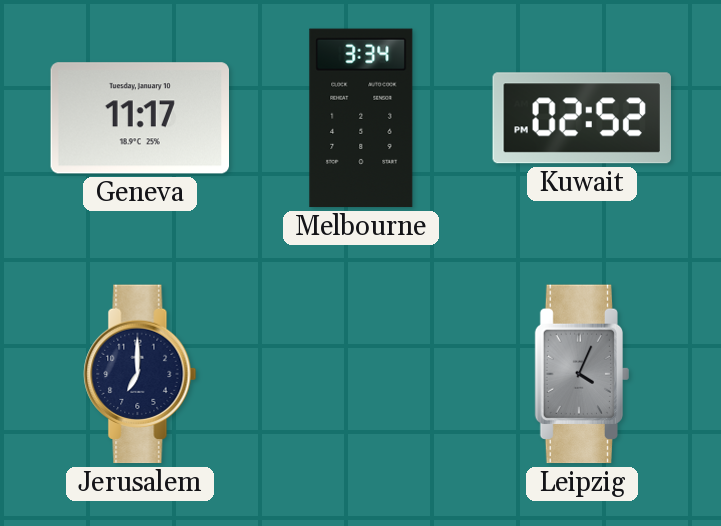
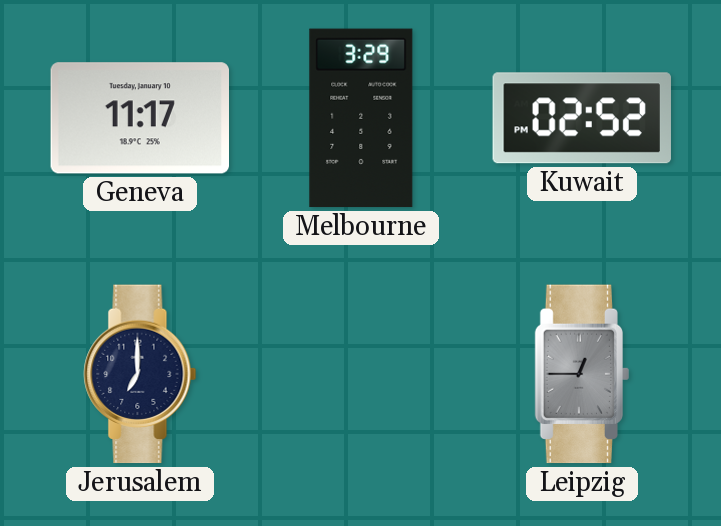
Melbourne: 3:34 -> 3:29
Leipzig: 4:04 -> 12:45
